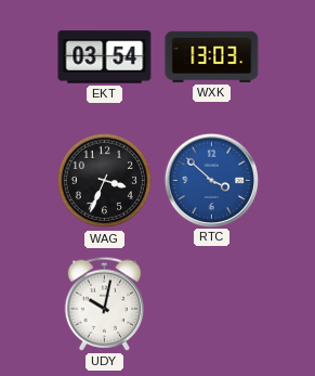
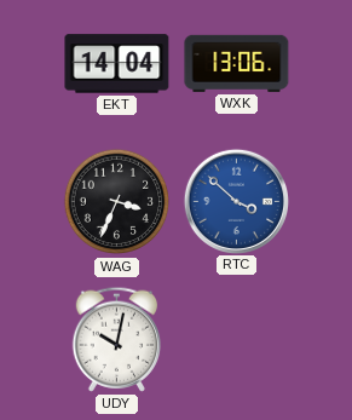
EKT: 03:54 -> 14:04
WXK: 13:03 -> 13:06
